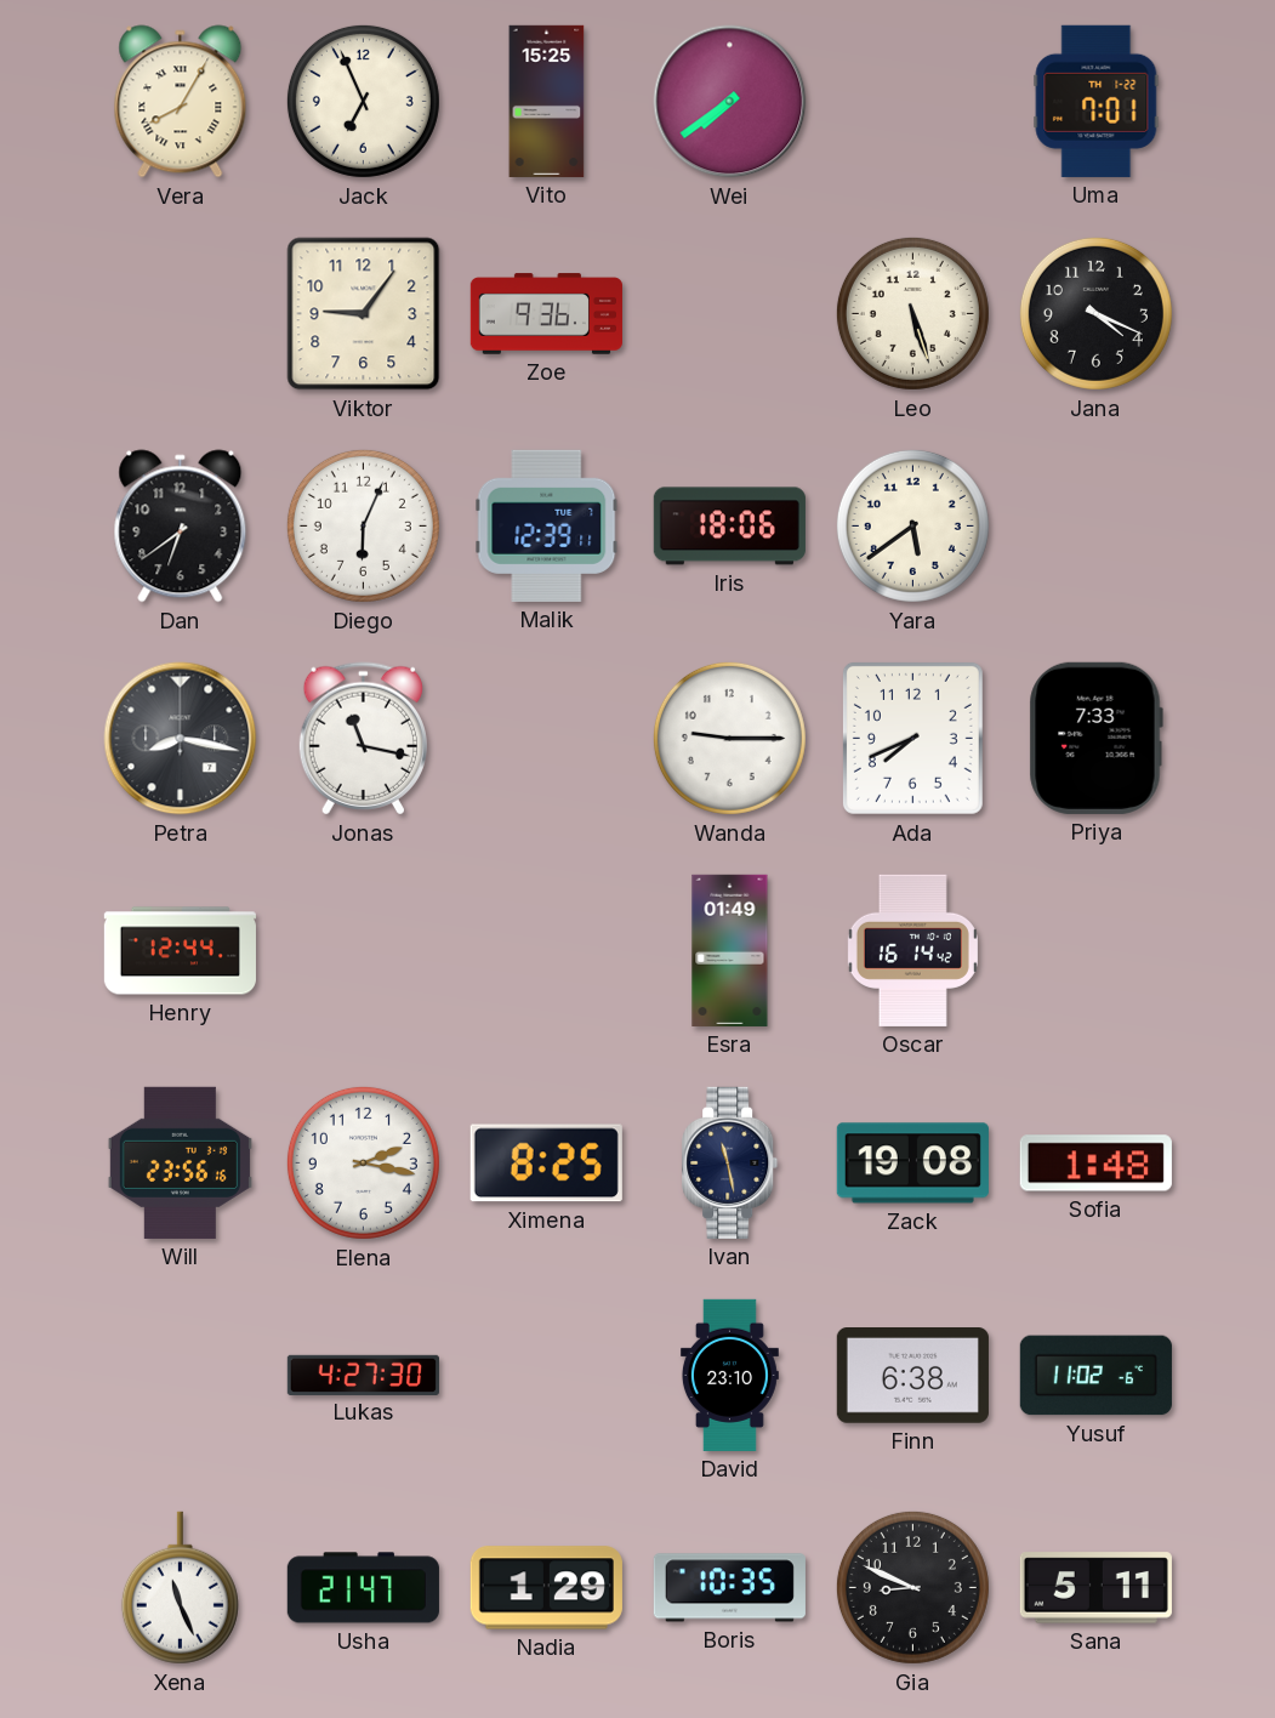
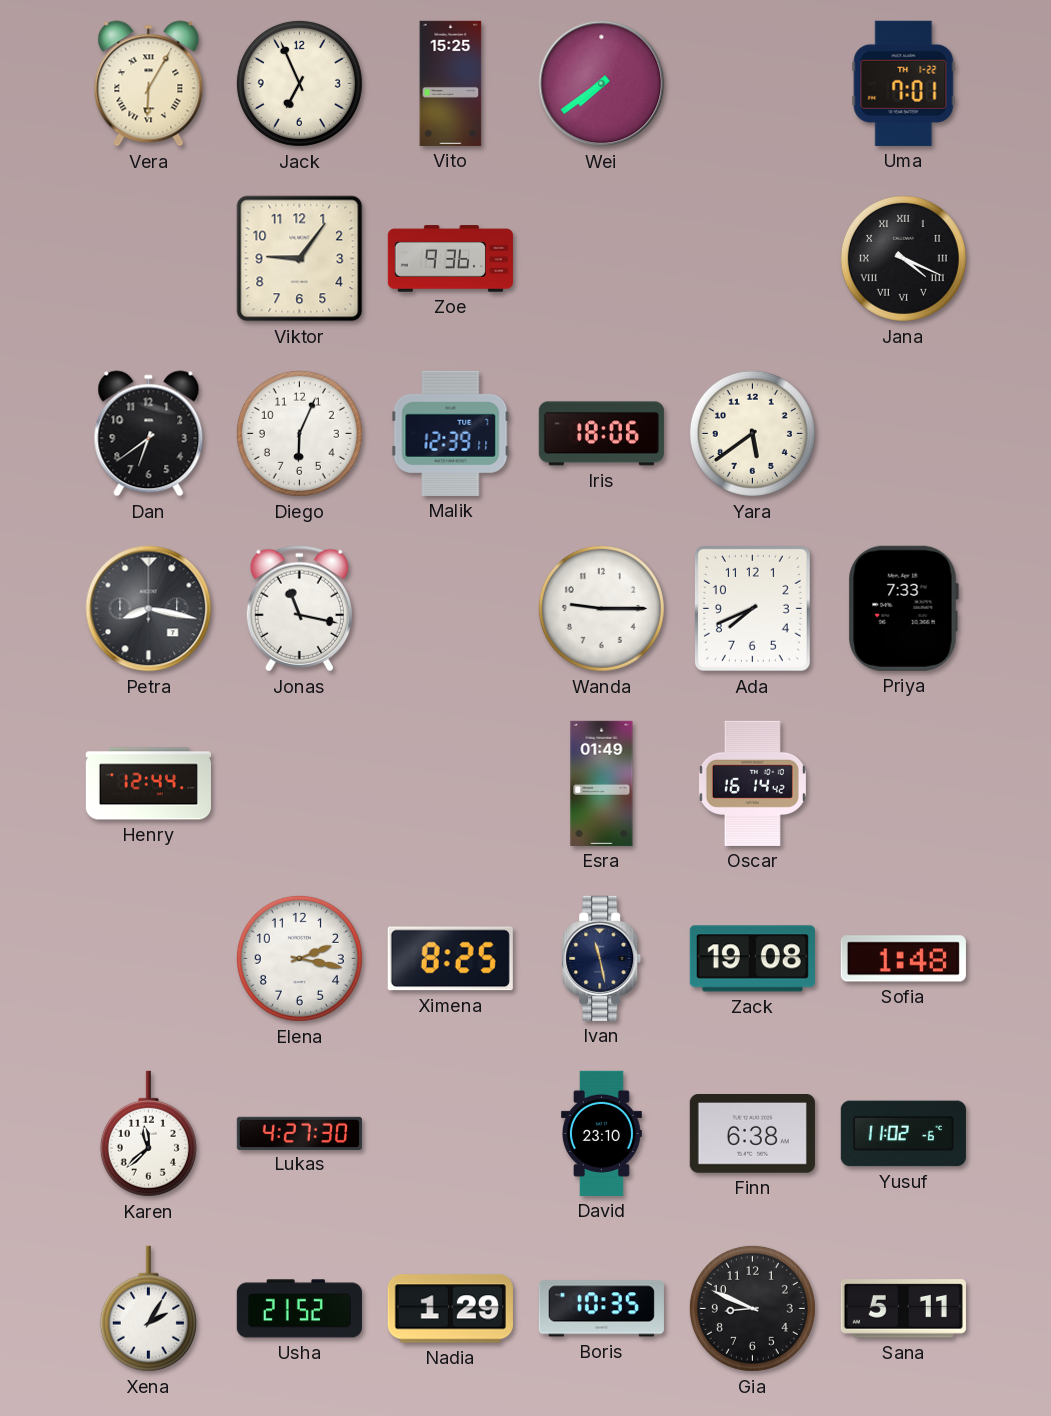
Vera: 8:05 -> 6:05
Leo: 5:27 -> none
Jana numerals: Arabic -> Roman
Will: 23:56 -> none
Karen: none -> 11:38
Xena: 11:26 -> 2:05
Usha: 21:47 -> 21:52
